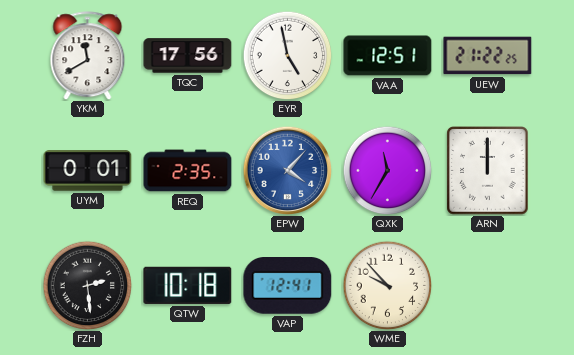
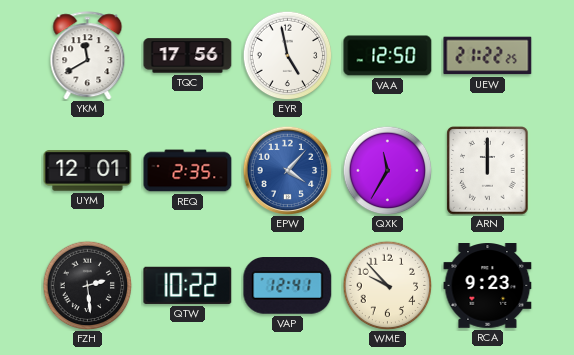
VAA: 12:51 -> 12:50
UYM: 0:01 -> 12:01
QTW: 10:18 -> 10:22
RCA: none -> 9:23
